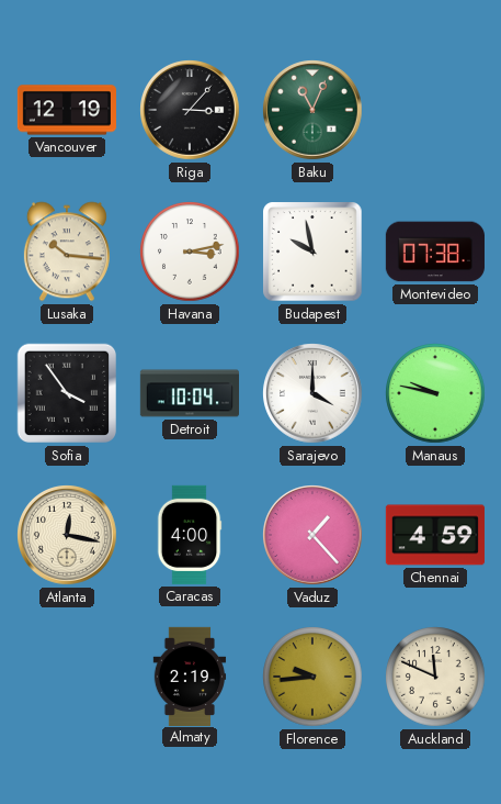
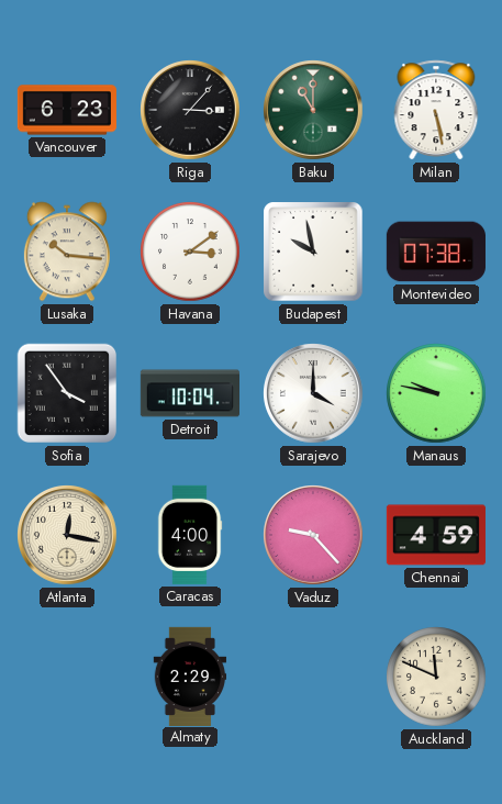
Vancouver: 12:19 -> 6:23
Baku: 11:04 -> 11:00
Milan: none -> 5:28
Havana: 3:13 -> 3:09
Vaduz: 1:23 -> 9:23
Almaty: 2:19 -> 2:29
Florence: 9:44 -> none
